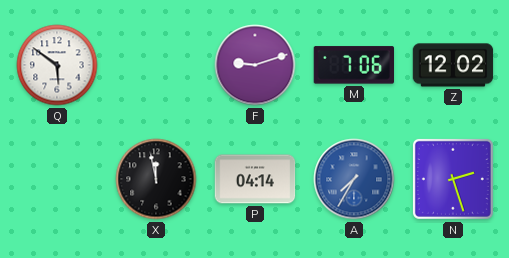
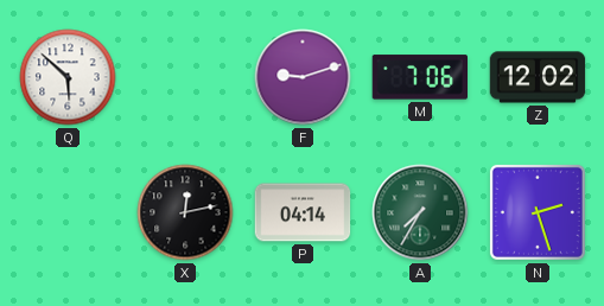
Q: 5:51 -> 5:52
X: 11:58 -> 12:13
A dial: blue -> green
